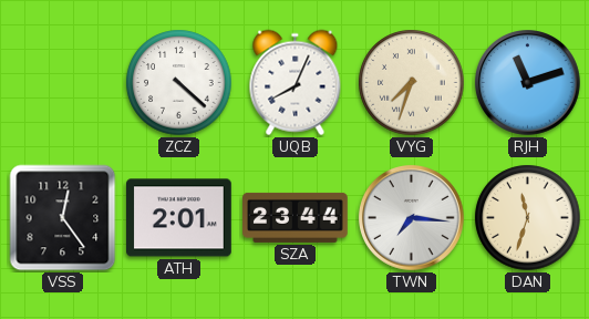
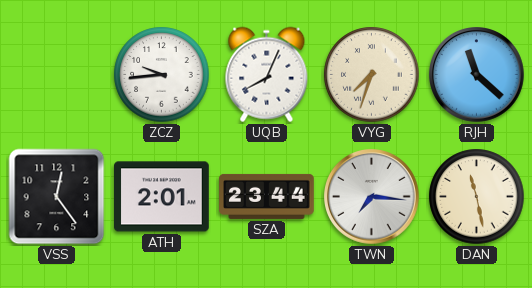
ZCZ: 4:22 -> 9:44
RJH: 11:12 -> 11:22
DAN: 11:33 -> 11:28
